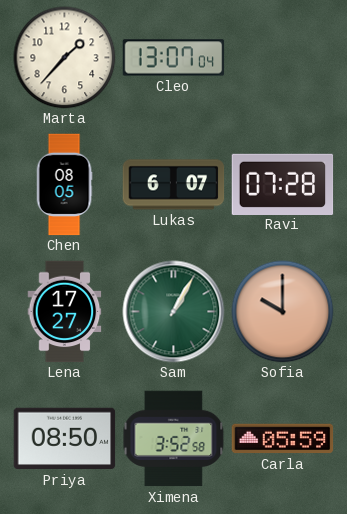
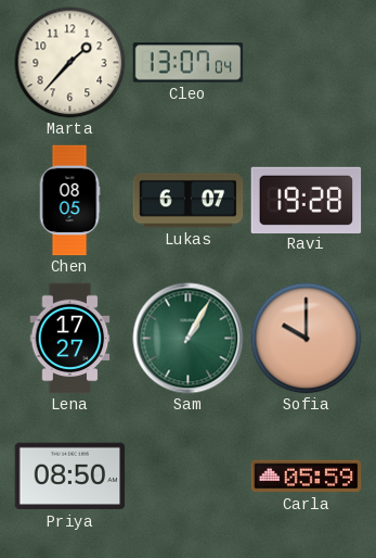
Ravi: 07:28 -> 19:28
Ximena: 3:52 -> none
